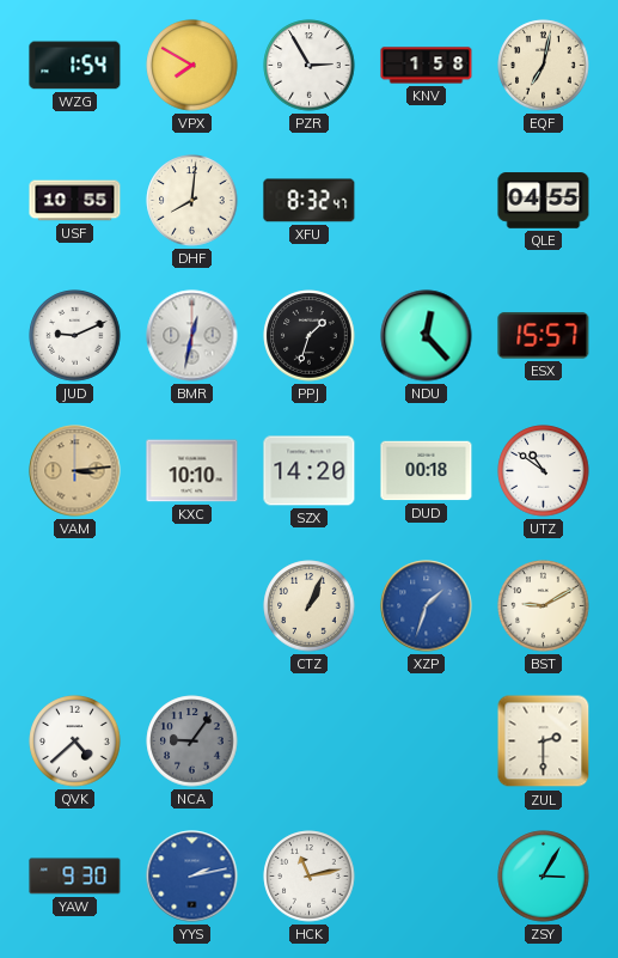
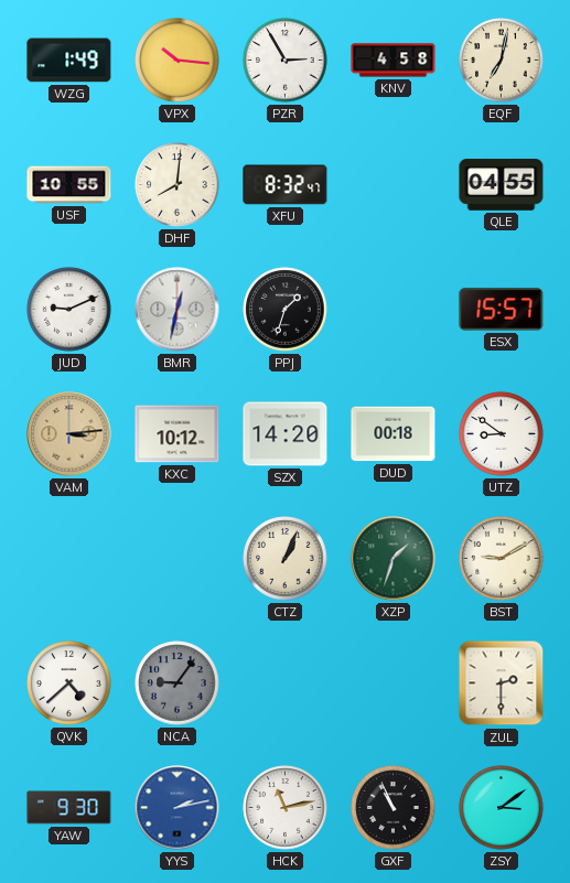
WZG: 1:54 -> 1:49
VPX: 7:50 -> 10:16
KNV: 1:58 -> 4:58
NDU: 12:23 -> none
KXC: 10:10 -> 10:12
UTZ: 10:51 -> 8:51
XZP dial: blue -> green
GXF: none -> 10:56
ZSY: 3:05 -> 3:09
